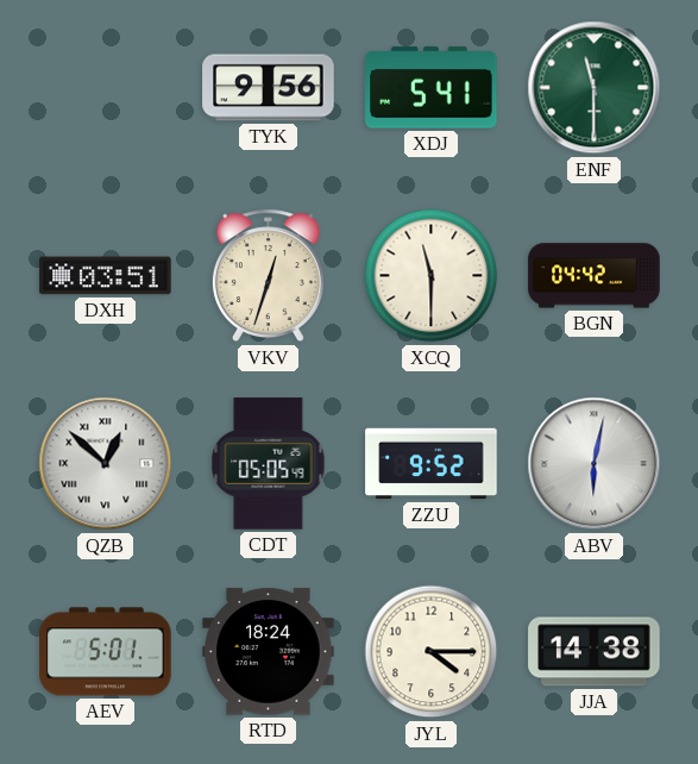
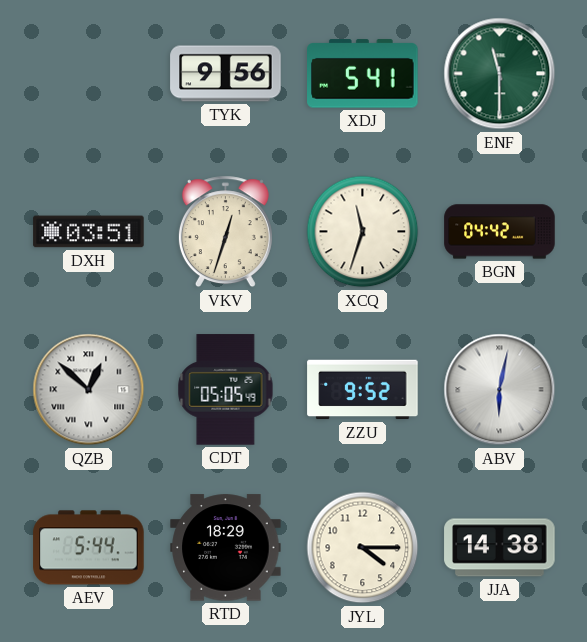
XCQ: 11:30 -> 11:33
AEV: 5:01 -> 5:44
RTD: 18:24 -> 18:29
